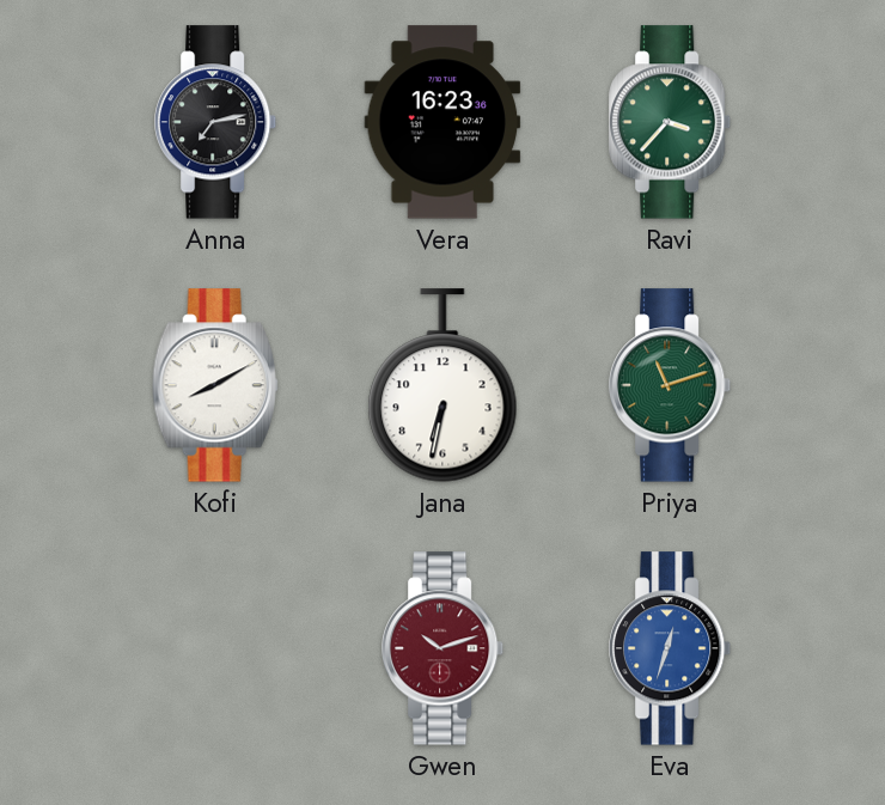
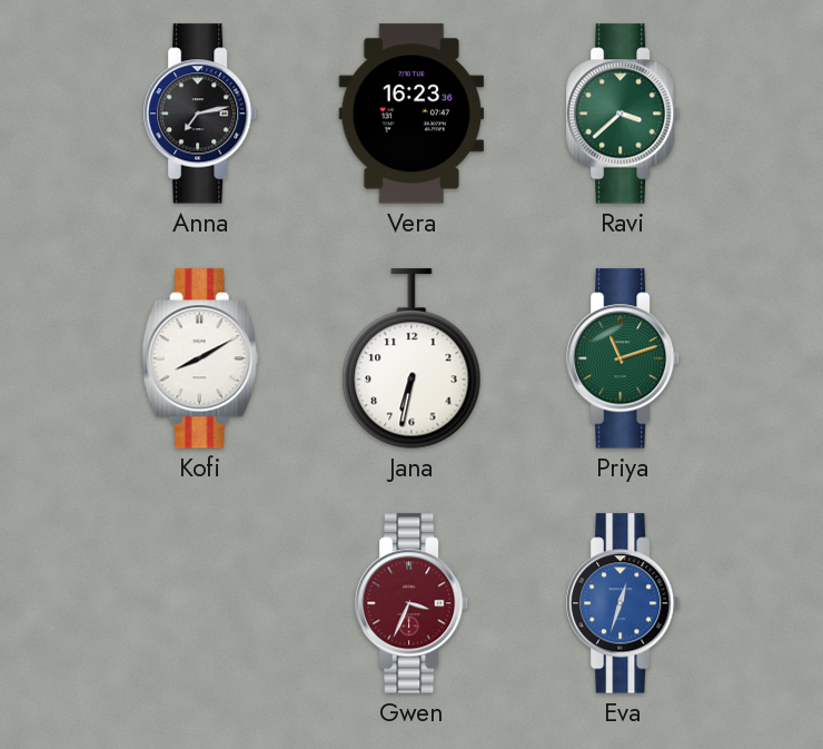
Ravi: 3:37 -> 3:38
Gwen: 10:12 -> 3:34
